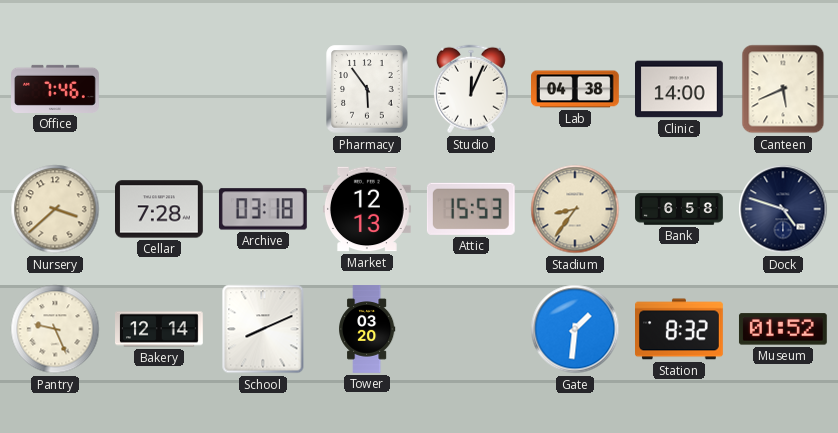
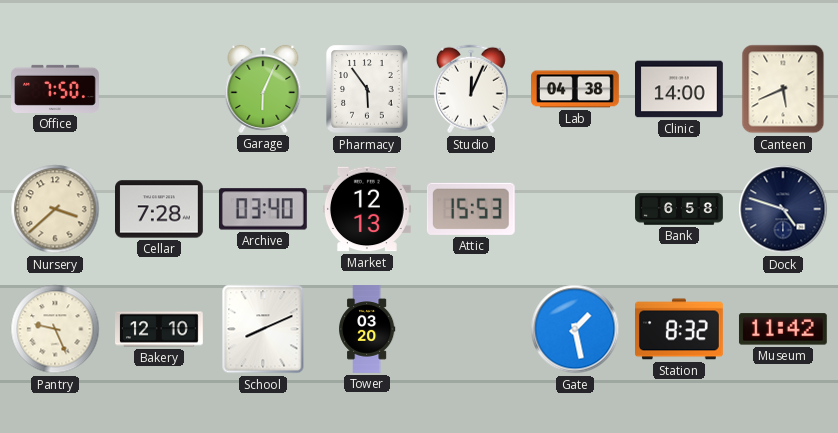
Office: 7:46 -> 7:50
Garage: none -> 6:04
Archive: 03:18 -> 03:40
Stadium: 8:36 -> none
Bakery: 12:14 -> 12:10
Gate: 1:31 -> 1:28
Museum: 01:52 -> 11:42
